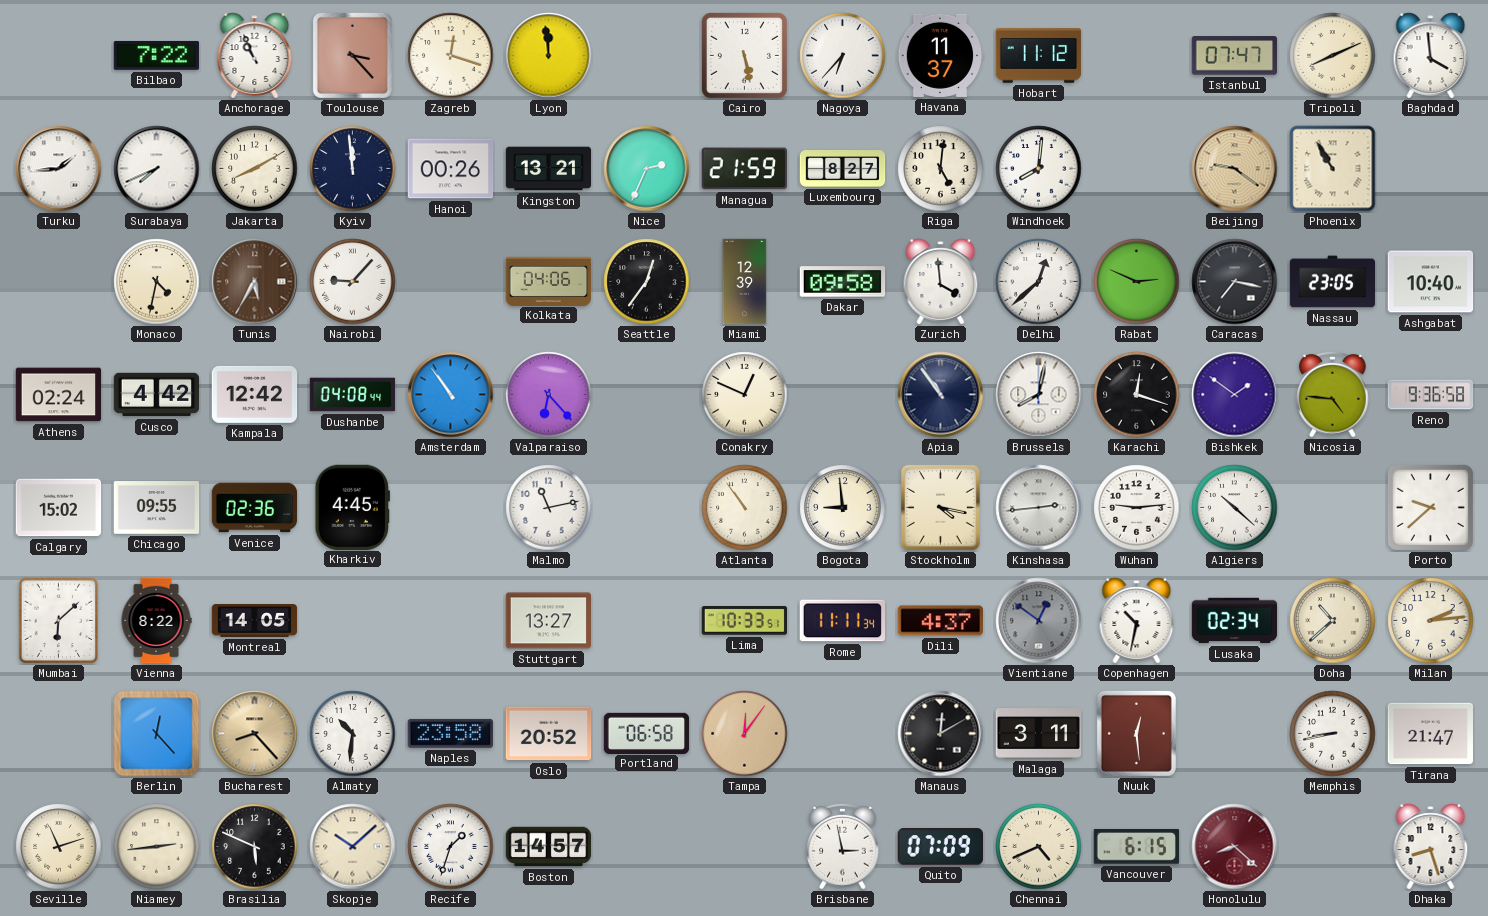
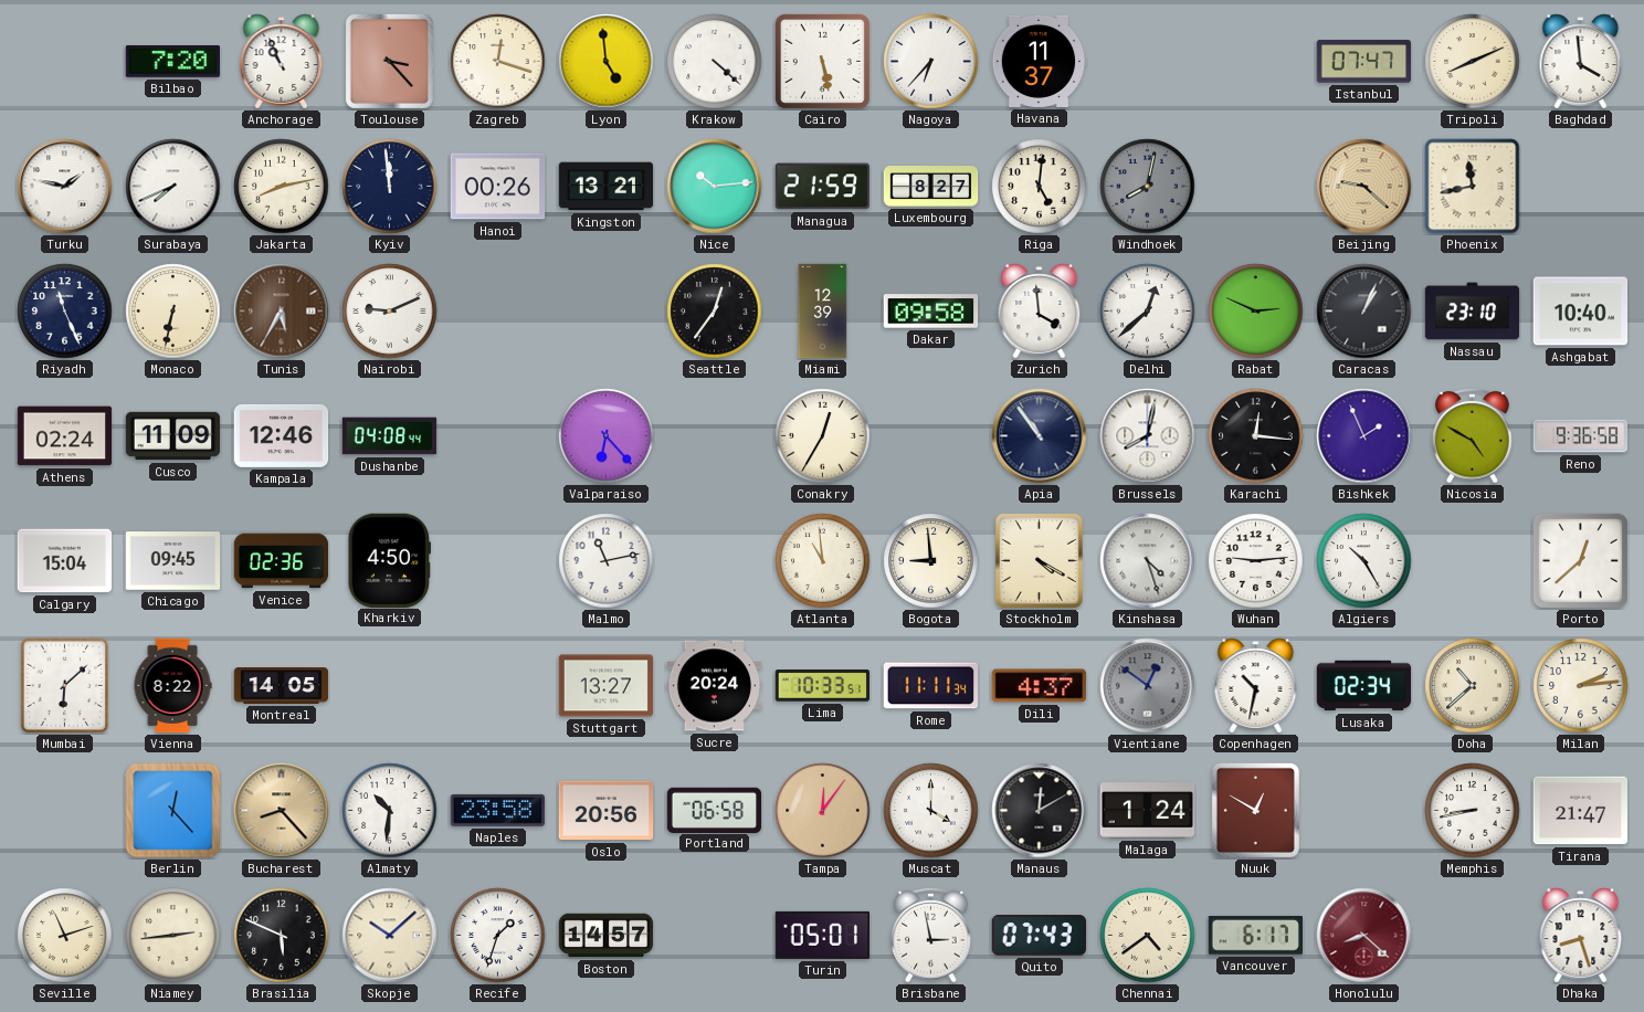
Bilbao: 7:22 -> 7:20
Lyon: 11:59 -> 4:59
Krakow: none -> 4:22
Hobart: 11:12 -> none
Turku: 1:44 -> 1:47
Jakarta: 8:10 -> 8:13
Nice: 2:34 -> 10:14
Windhoek: 8:01 -> 8:02
Windhoek dial: white -> grey
Beijing: 9:21 -> 9:22
Phoenix: 10:55 -> 11:43
Riyadh: none -> 11:26
Monaco: 4:32 -> 6:32
Nairobi: 9:07 -> 9:11
Kolkata: 04:06 -> none
Caracas: 7:17 -> 1:04
Nassau: 23:05 -> 23:10
Cusco: 4:42 -> 11:09
Kampala: 12:42 -> 12:46
Amsterdam: 10:54 -> none
Conakry: 12:49 -> 12:35
Karachi: 12:18 -> 12:16
Bishkek: 1:51 -> 1:56
Nicosia: 4:46 -> 4:50
Calgary: 15:02 -> 15:04
Chicago: 09:55 -> 09:45
Kharkiv: 4:45 -> 4:50
Atlanta: 10:54 -> 10:59
Stockholm: 4:17 -> 4:20
Kinshasa: 2:44 -> 4:27
Algiers: 10:22 -> 10:25
Porto: 9:38 -> 12:38
Sucre: none -> 20:24
Oslo: 20:52 -> 20:56
Muscat: none -> 4:00
Malaga: 3:11 -> 1:24
Nuuk: 12:29 -> 12:50
Turin: none -> 05:01
Quito: 07:09 -> 07:43
Chennai: 4:41 -> 4:39
Vancouver: 6:15 -> 6:17
